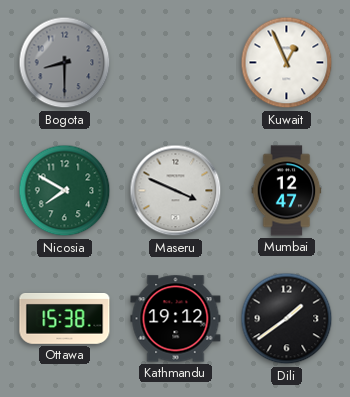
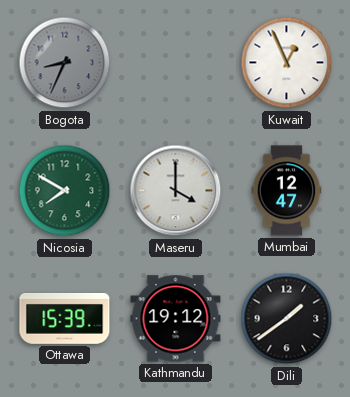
Bogota: 8:30 -> 8:34
Maseru: 3:49 -> 4:00
Ottawa: 15:38 -> 15:39
